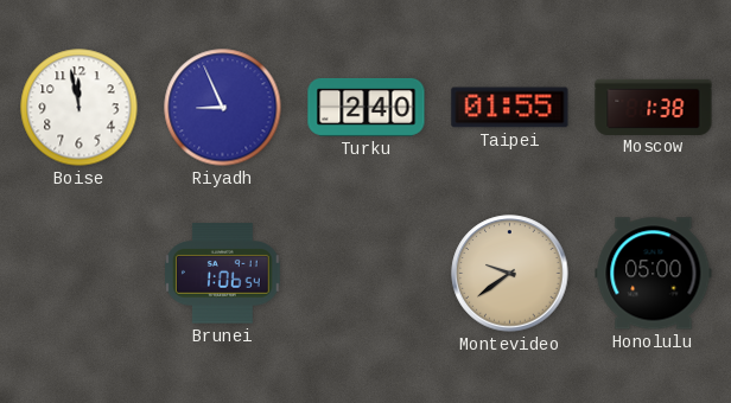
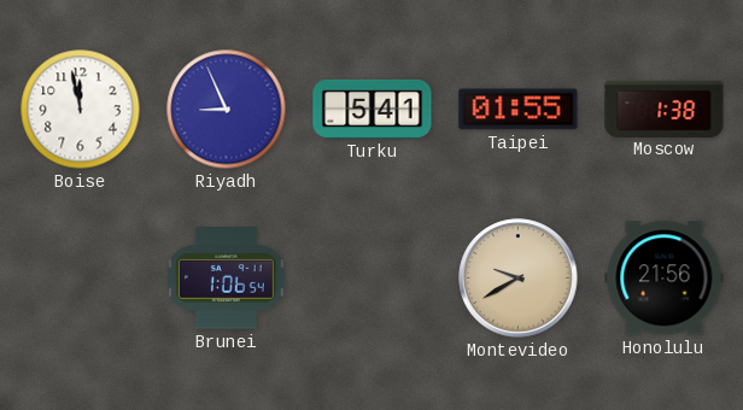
Turku: 2:40 -> 5:41
Montevideo: 9:39 -> 9:40
Honolulu: 05:00 -> 21:56
